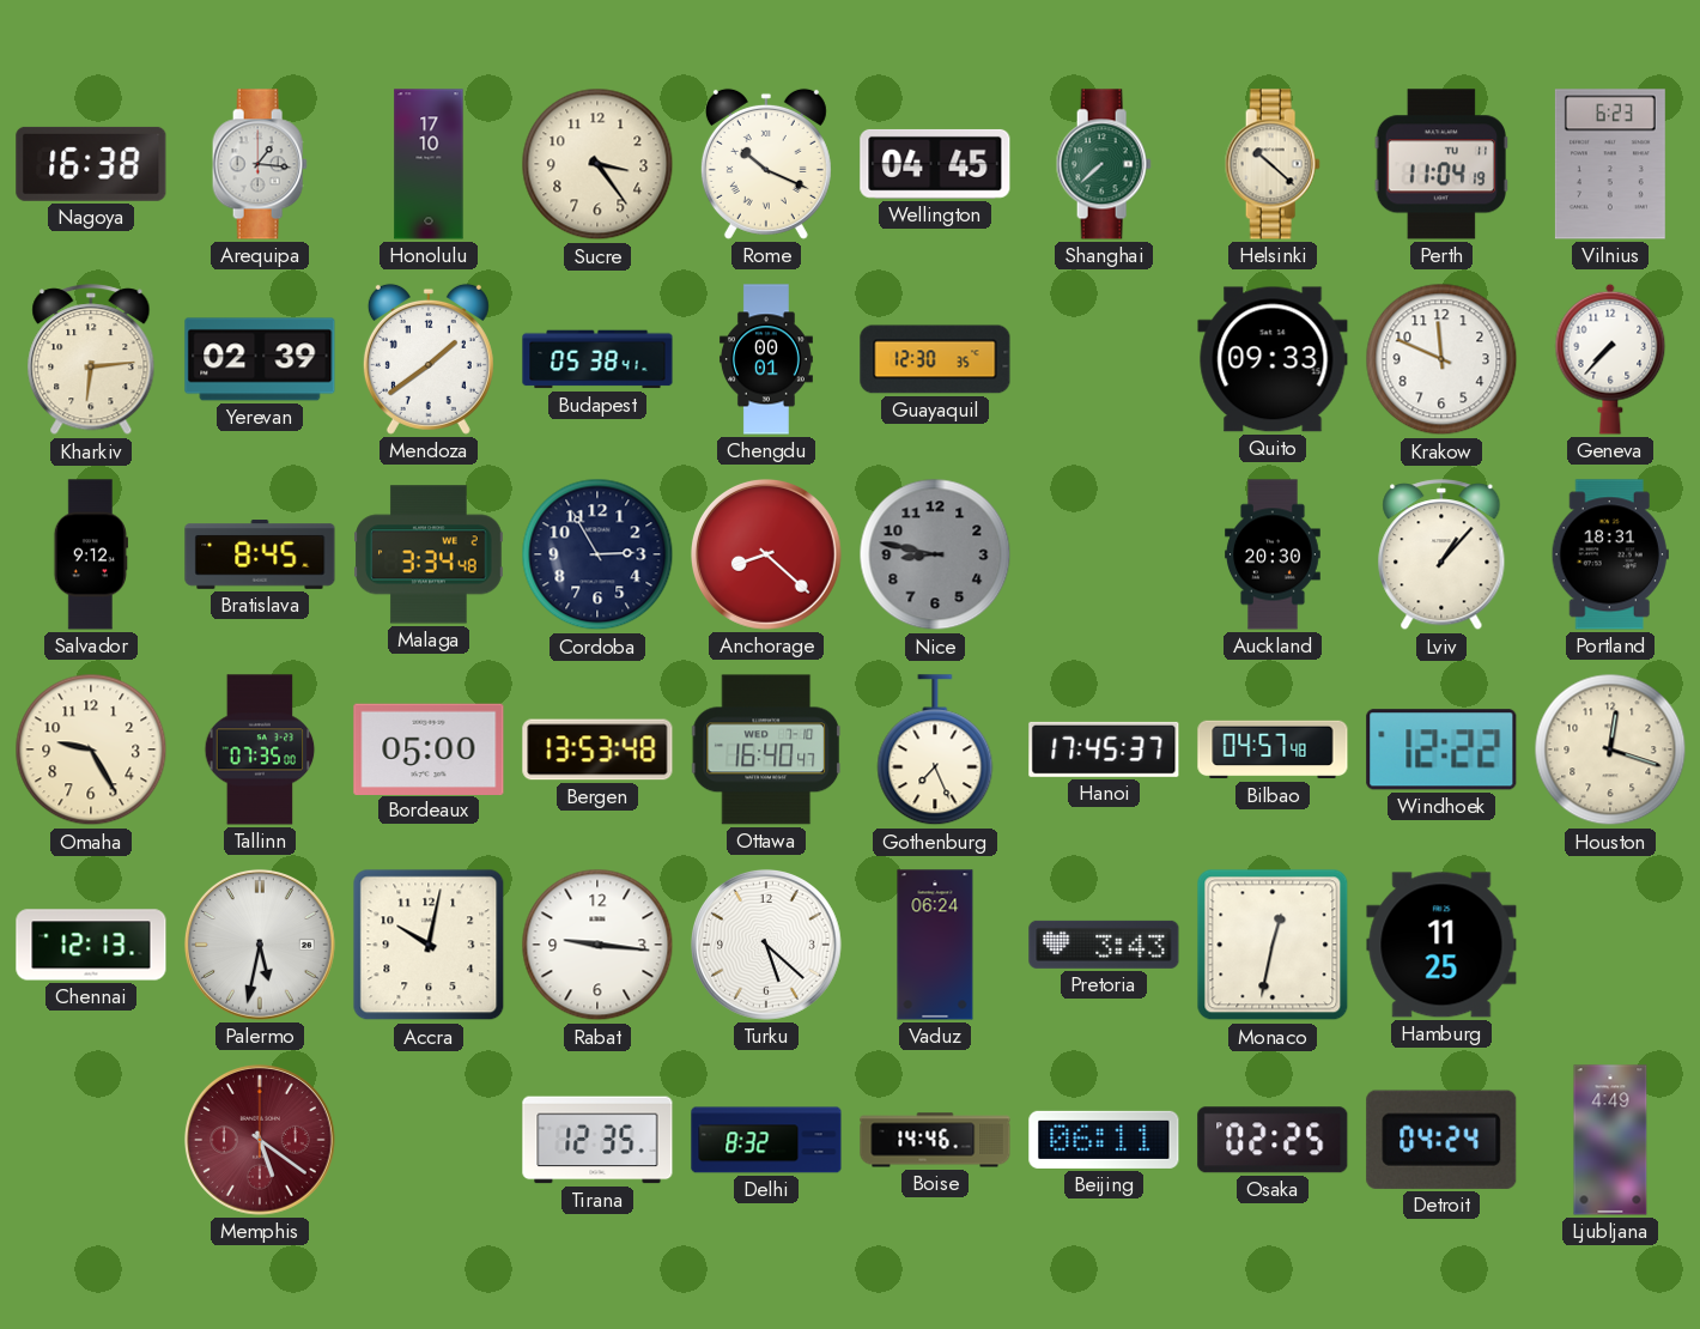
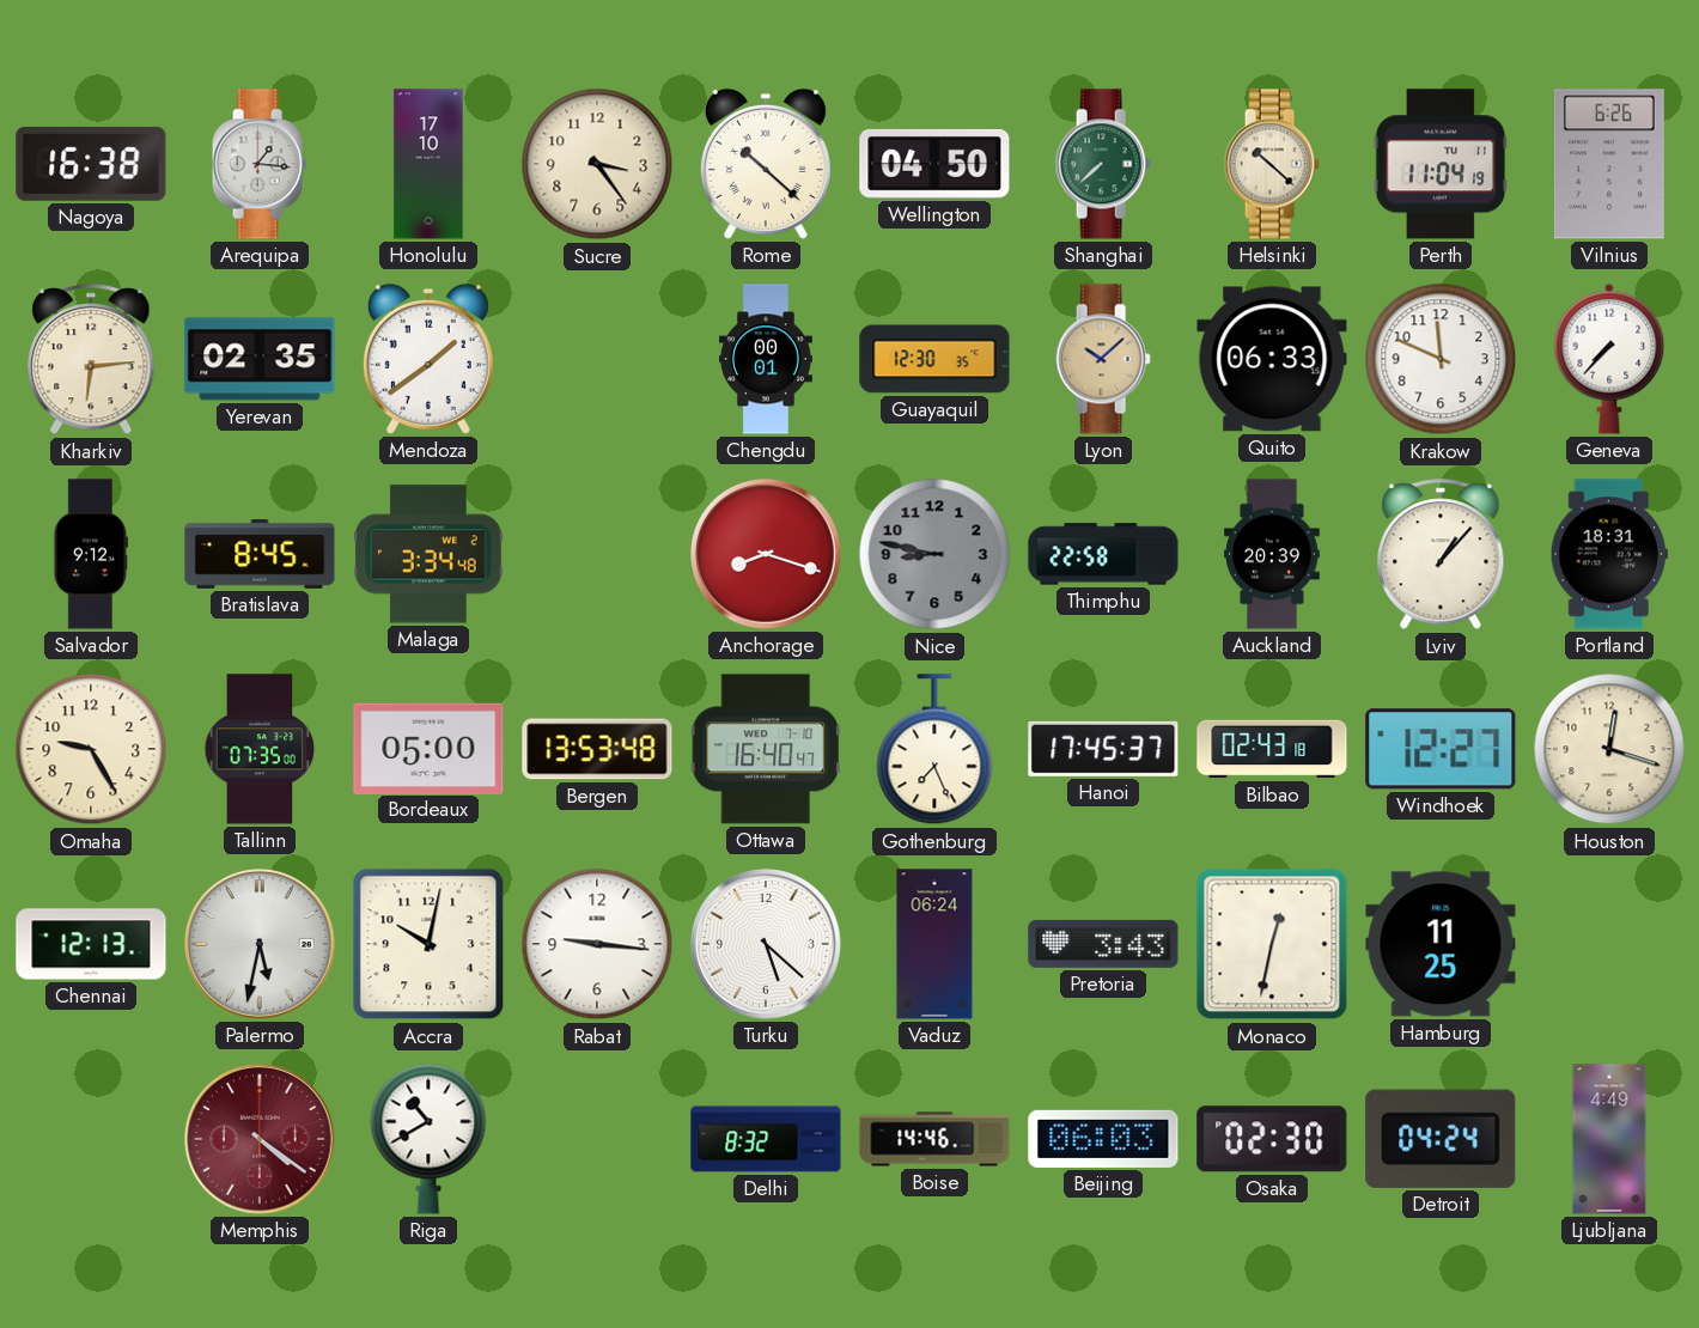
Rome: 10:19 -> 10:22
Wellington: 04:45 -> 04:50
Vilnius: 6:23 -> 6:26
Yerevan: 02:39 -> 02:35
Budapest: 05:38 -> none
Lyon: none -> 10:08
Quito: 09:33 -> 06:33
Cordoba: 2:55 -> none
Anchorage: 8:22 -> 8:18
Thimphu: none -> 22:58
Auckland: 20:30 -> 20:39
Bilbao: 04:57 -> 02:43
Windhoek: 12:22 -> 12:27
Memphis: 5:21 -> 4:21
Riga: none -> 10:40
Tirana: 12:35 -> none
Beijing: 06:11 -> 06:03
Osaka: 02:25 -> 02:30
